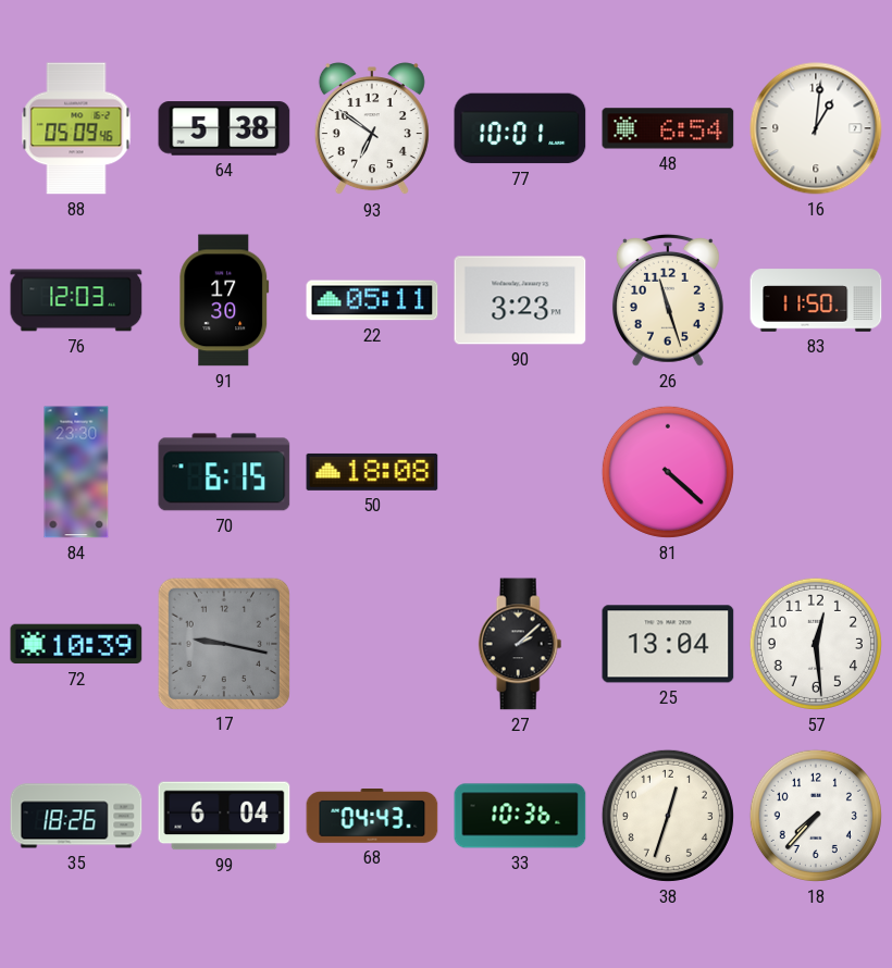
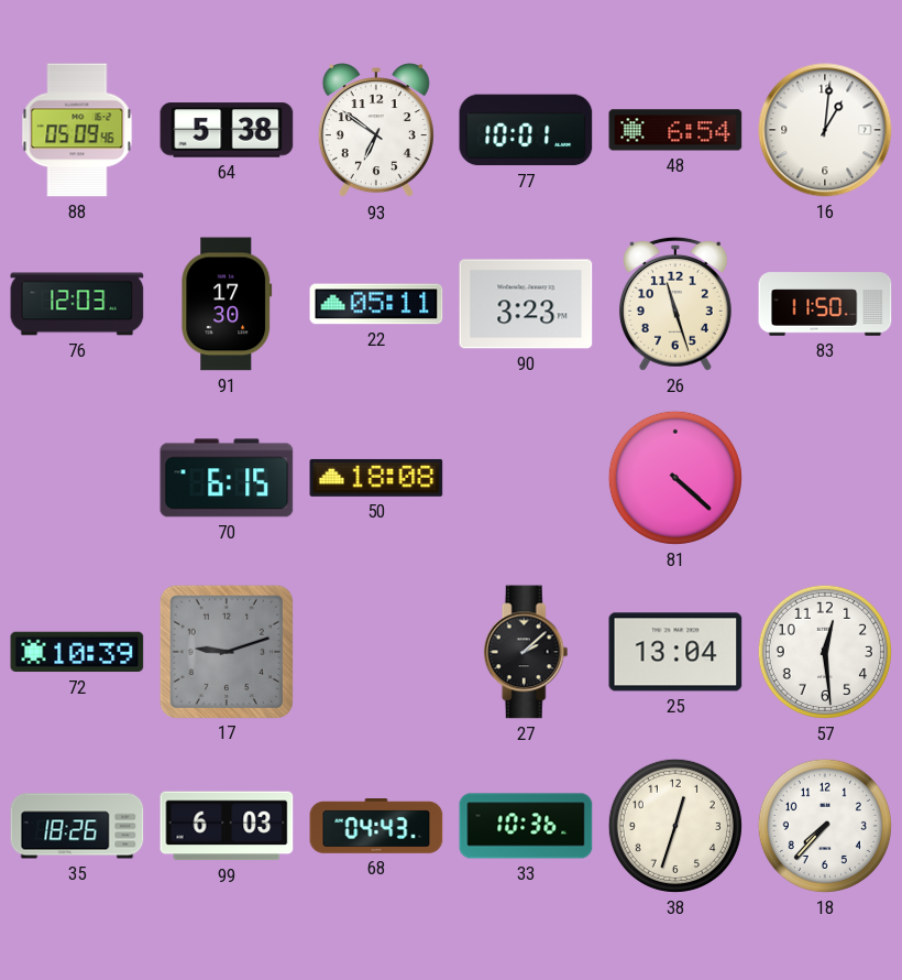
84: 23:30 -> none
17: 9:17 -> 9:12
99: 6:04 -> 6:03
